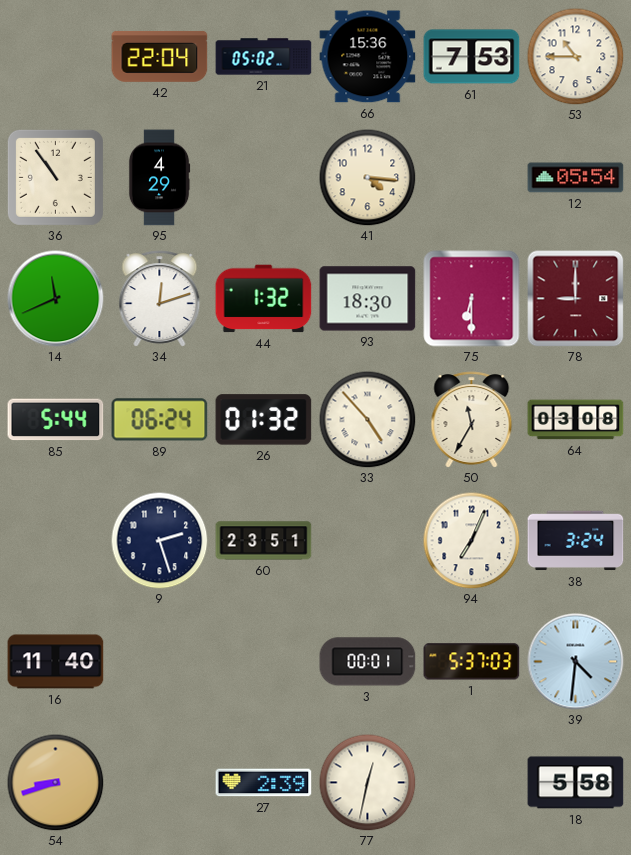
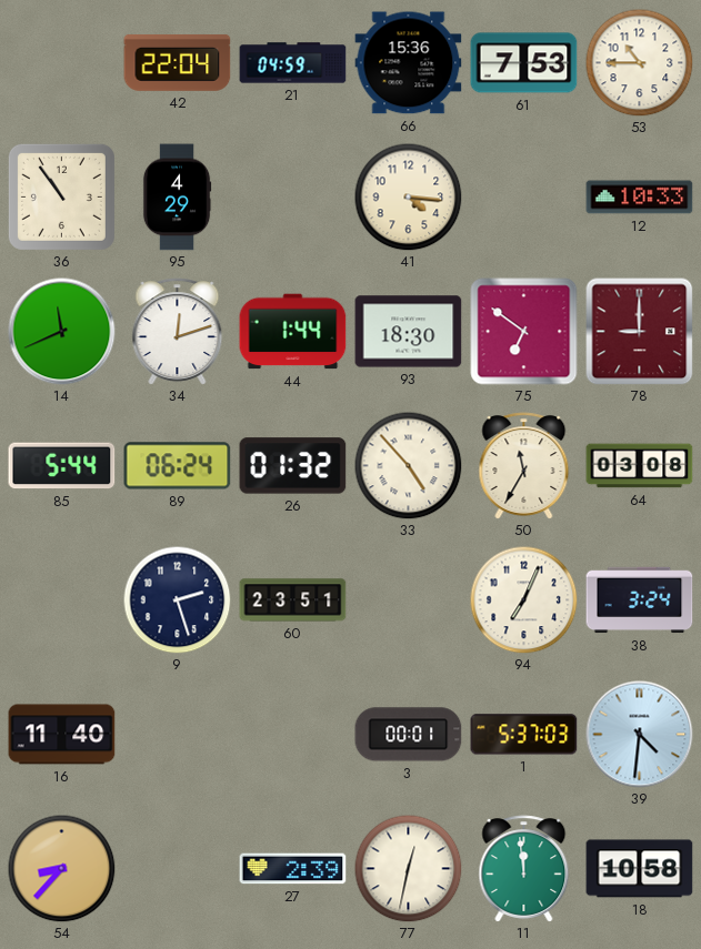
21: 05:02 -> 04:59
12: 05:54 -> 10:33
44: 1:32 -> 1:44
75: 6:30 -> 6:51
54: 8:42 -> 8:37
11: none -> 11:59
18: 5:58 -> 10:58
